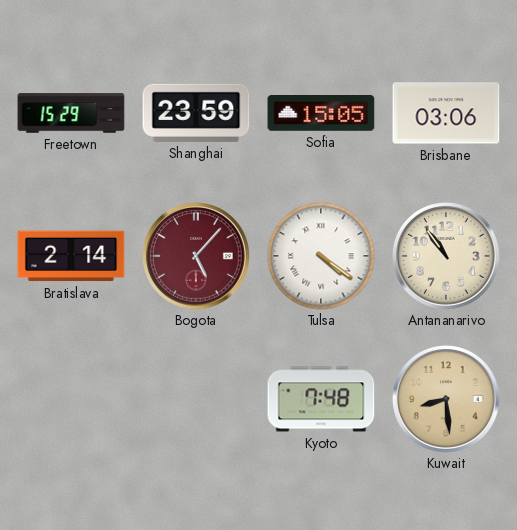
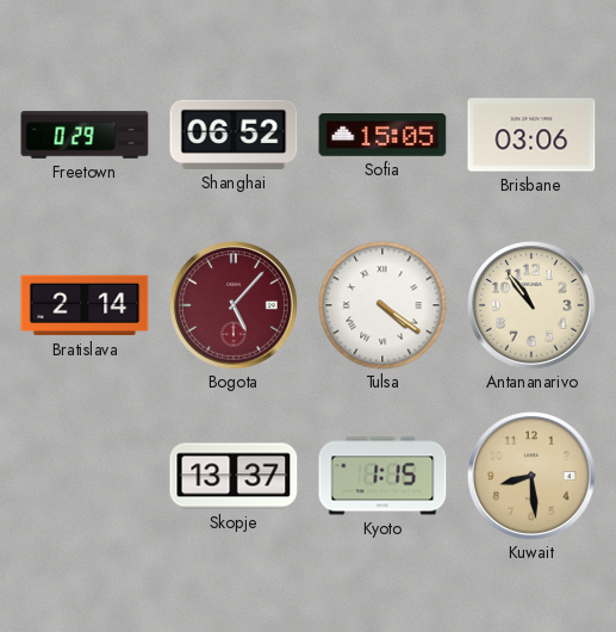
Freetown: 15:29 -> 0:29
Shanghai: 23:59 -> 06:52
Skopje: none -> 13:37
Kyoto: 7:48 -> 1:15
